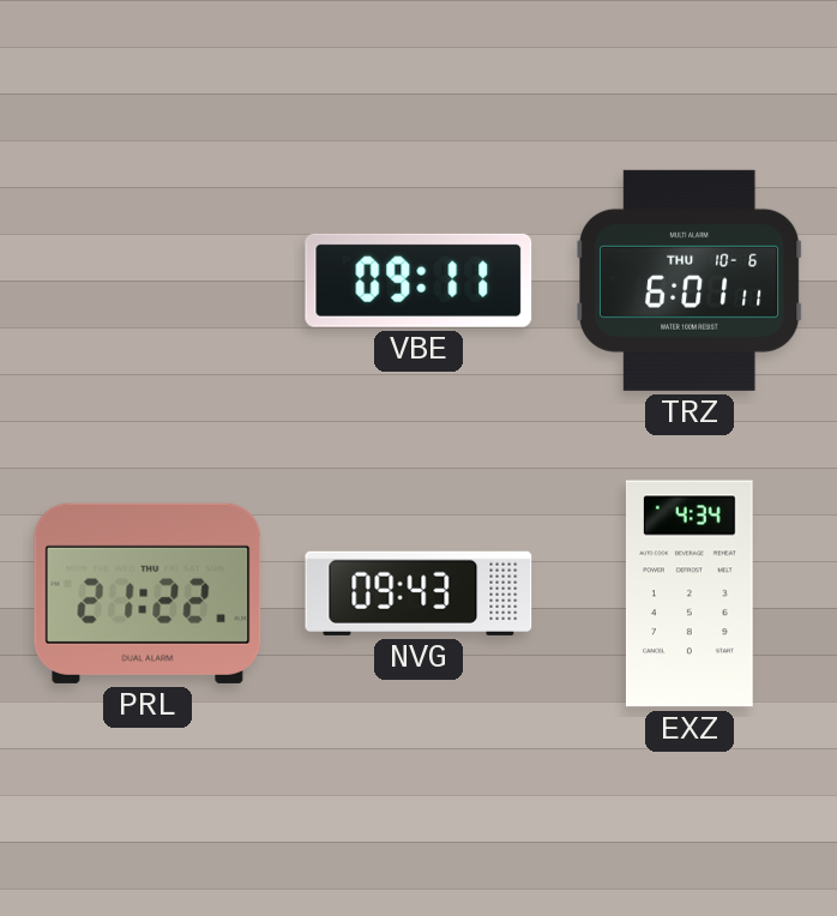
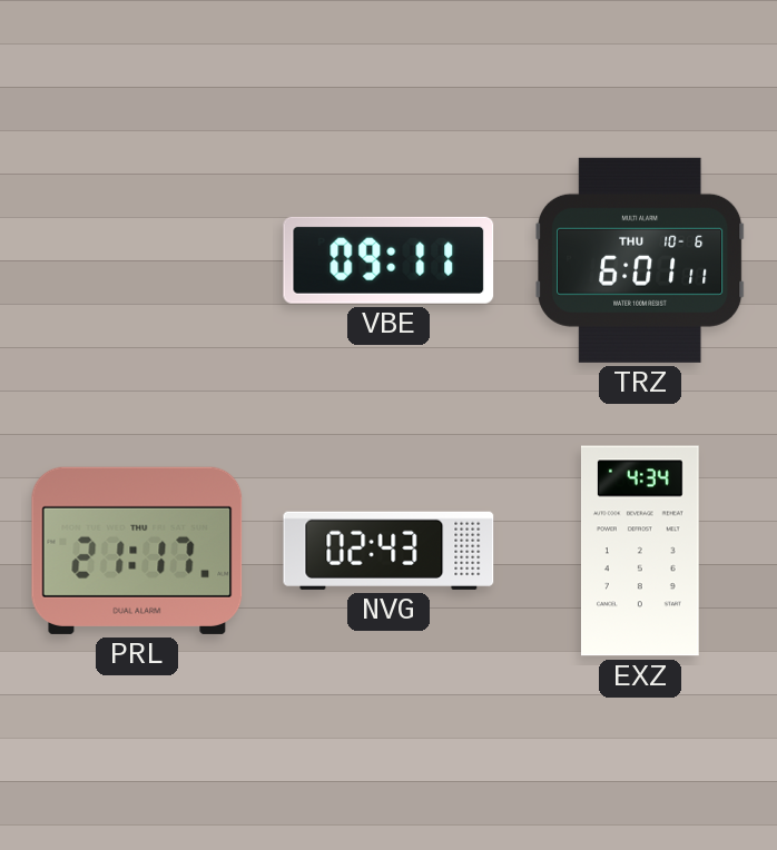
PRL: 21:22 -> 21:17
NVG: 09:43 -> 02:43
